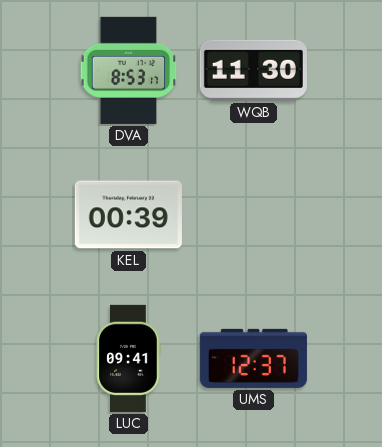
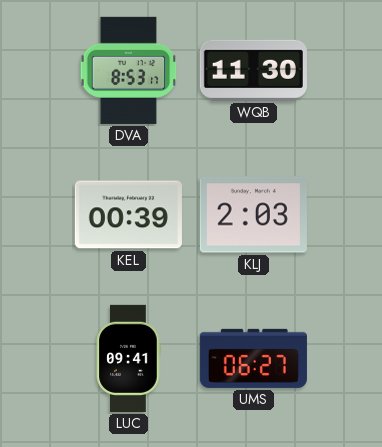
KLJ: none -> 2:03
UMS: 12:37 -> 06:27
